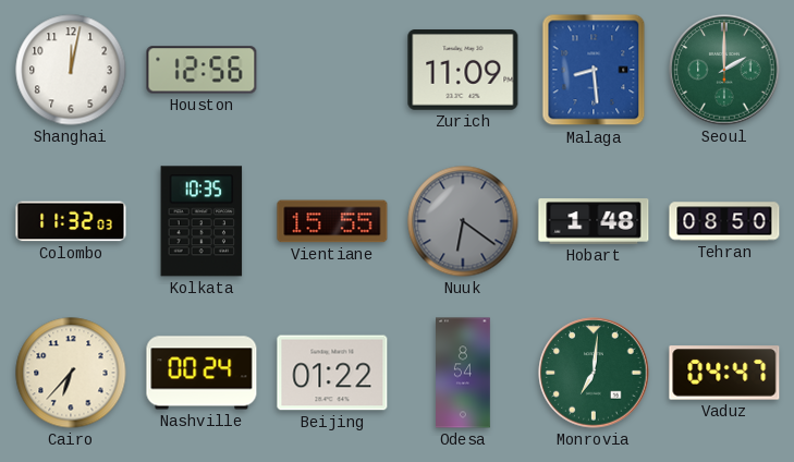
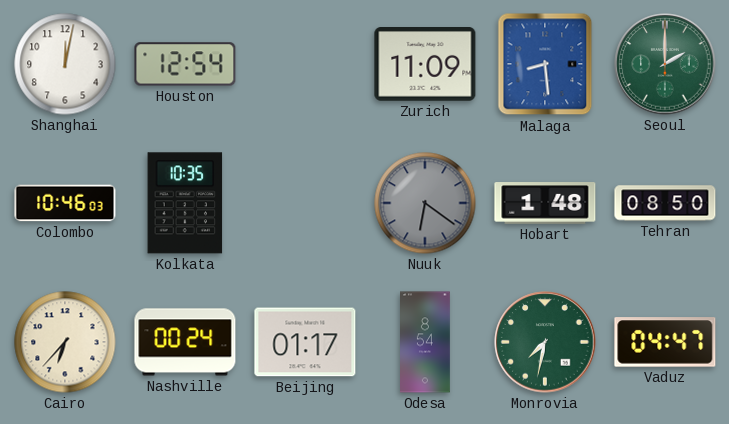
Houston: 12:56 -> 12:54
Colombo: 11:32 -> 10:46
Vientiane: 15:55 -> none
Beijing: 01:22 -> 01:17
Monrovia: 7:01 -> 7:32
